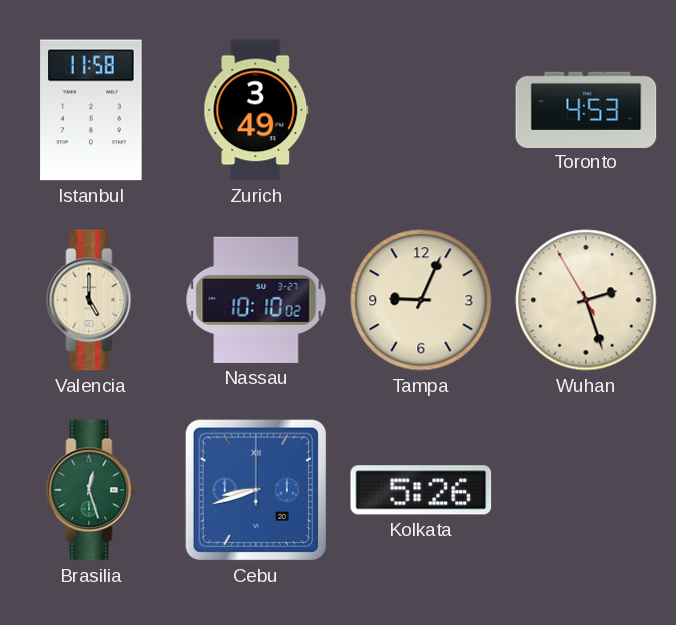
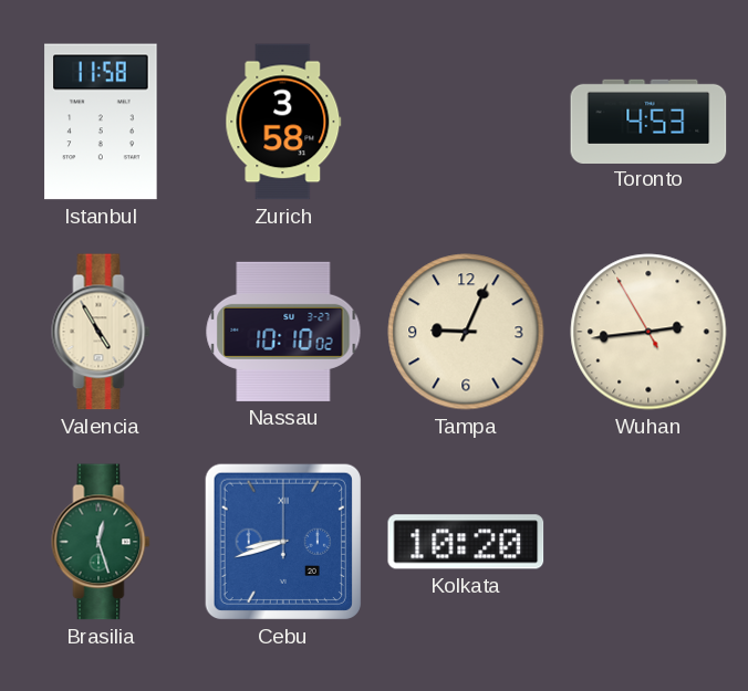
Zurich: 3:49 -> 3:58
Valencia: 5:00 -> 4:55
Wuhan: 2:26 -> 2:43
Kolkata: 5:26 -> 10:20
